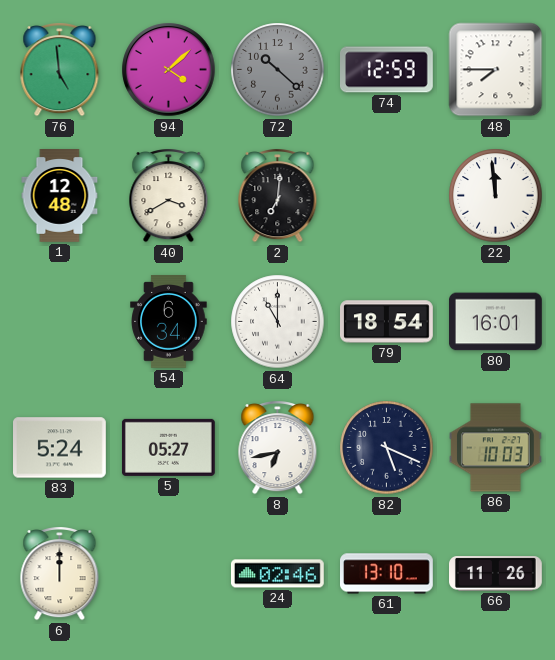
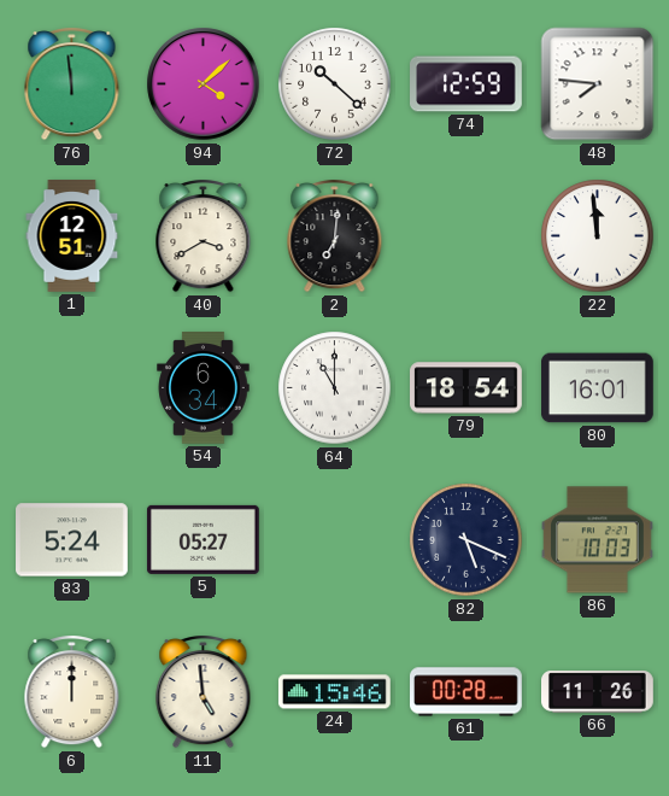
76: 4:59 -> 11:59
72 dial: grey -> white
48: 7:45 -> 7:46
1: 12:48 -> 12:51
8: 6:43 -> none
11: none -> 4:59
24: 02:46 -> 15:46
61: 13:10 -> 00:28
